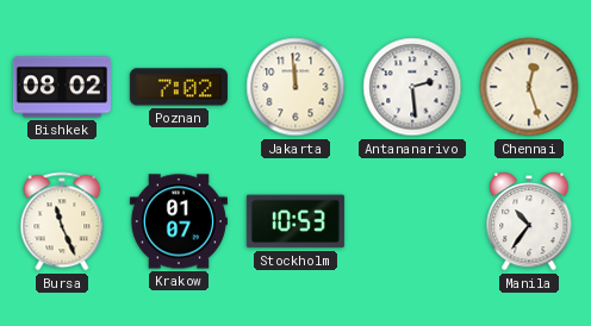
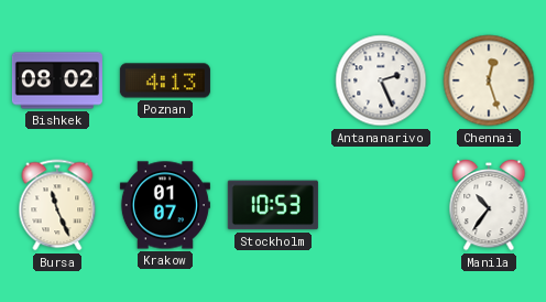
Poznan: 7:02 -> 4:13
Jakarta: 11:59 -> none
Antananarivo: 2:29 -> 2:26
